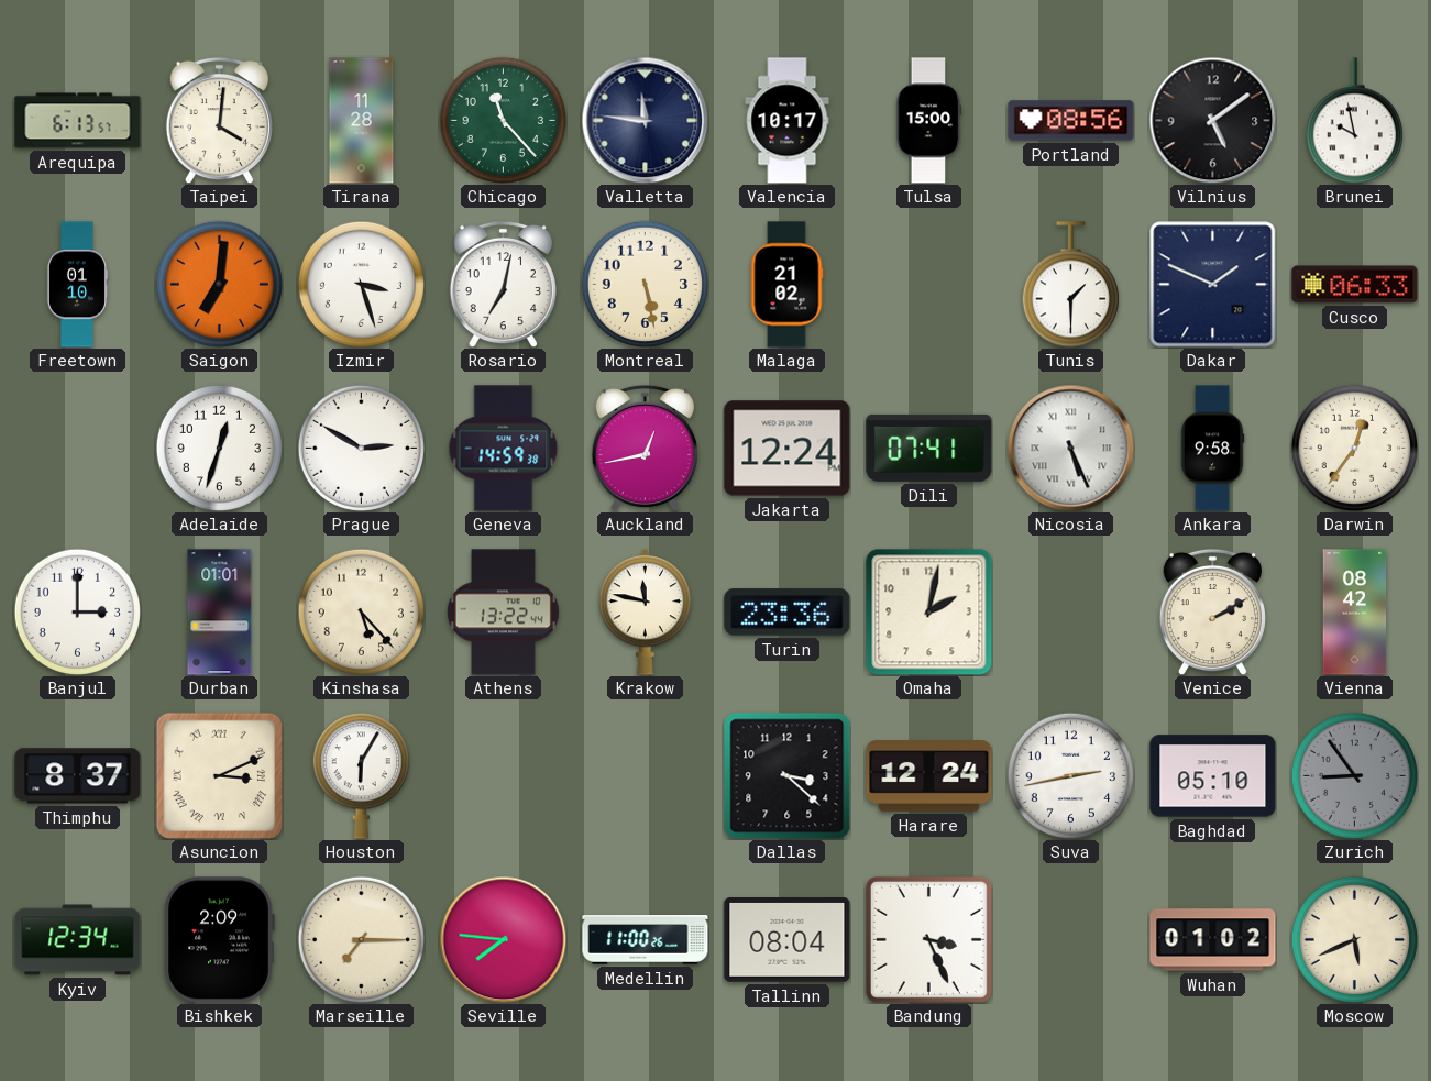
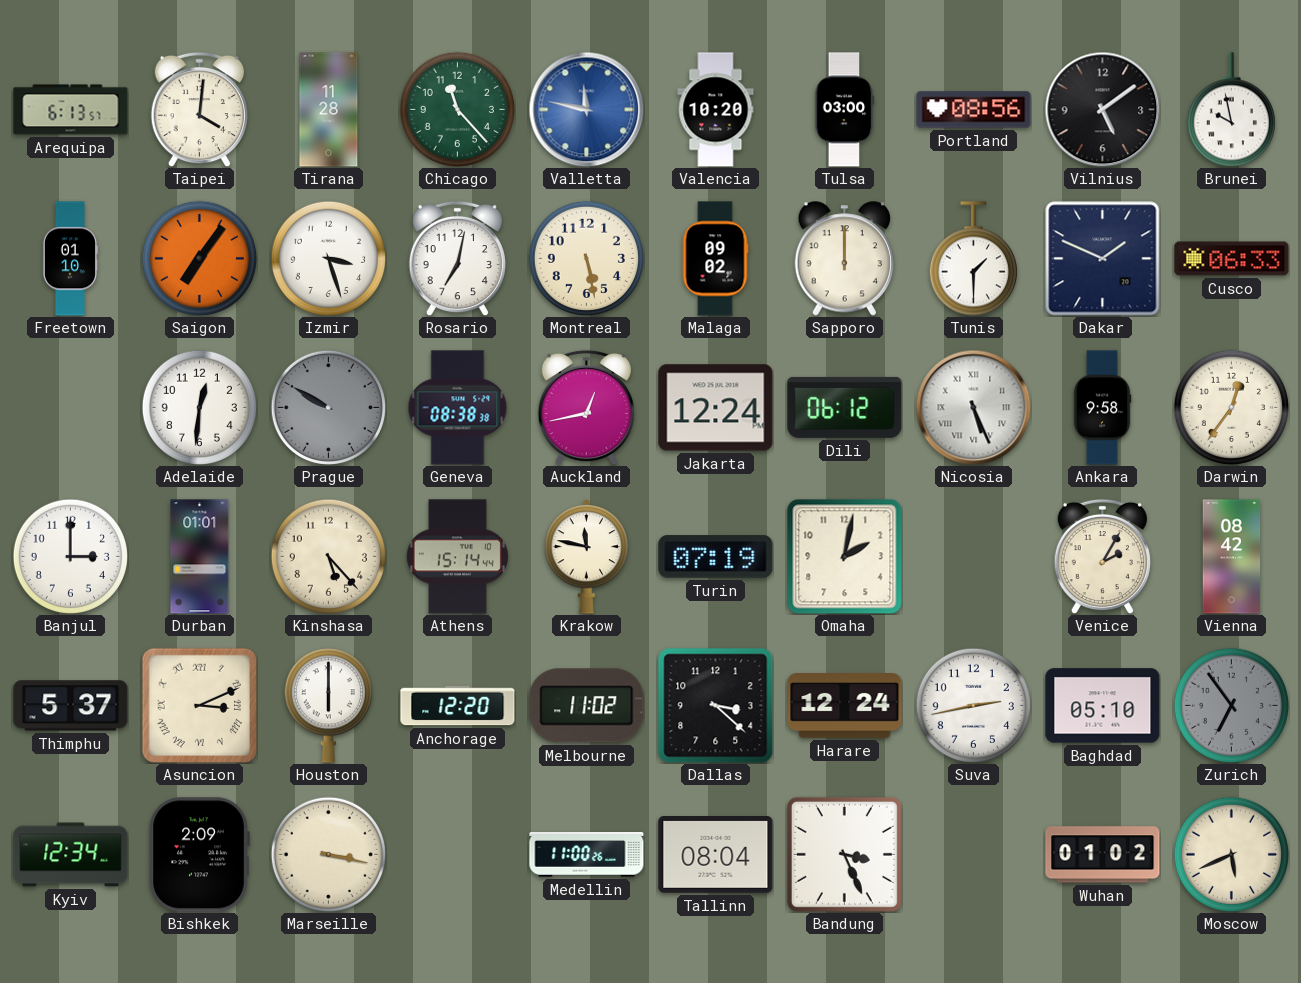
Valletta: 11:46 -> 11:47
Valletta dial: navy -> blue
Valencia: 10:17 -> 10:20
Tulsa: 15:00 -> 03:00
Saigon: 7:01 -> 7:06
Malaga: 21:02 -> 09:02
Sapporo: none -> 12:00
Adelaide: 12:33 -> 12:31
Prague: 2:50 -> 9:50
Prague dial: white -> grey
Geneva: 14:59 -> 08:38
Dili: 07:41 -> 06:12
Athens: 13:22 -> 15:14
Turin: 23:36 -> 07:19
Venice: 2:10 -> 2:05
Thimphu: 8:37 -> 5:37
Houston: 6:05 -> 6:00
Anchorage: none -> 12:20
Melbourne: none -> 11:02
Zurich: 8:54 -> 6:54
Marseille: 7:15 -> 3:17
Seville: 7:46 -> none
